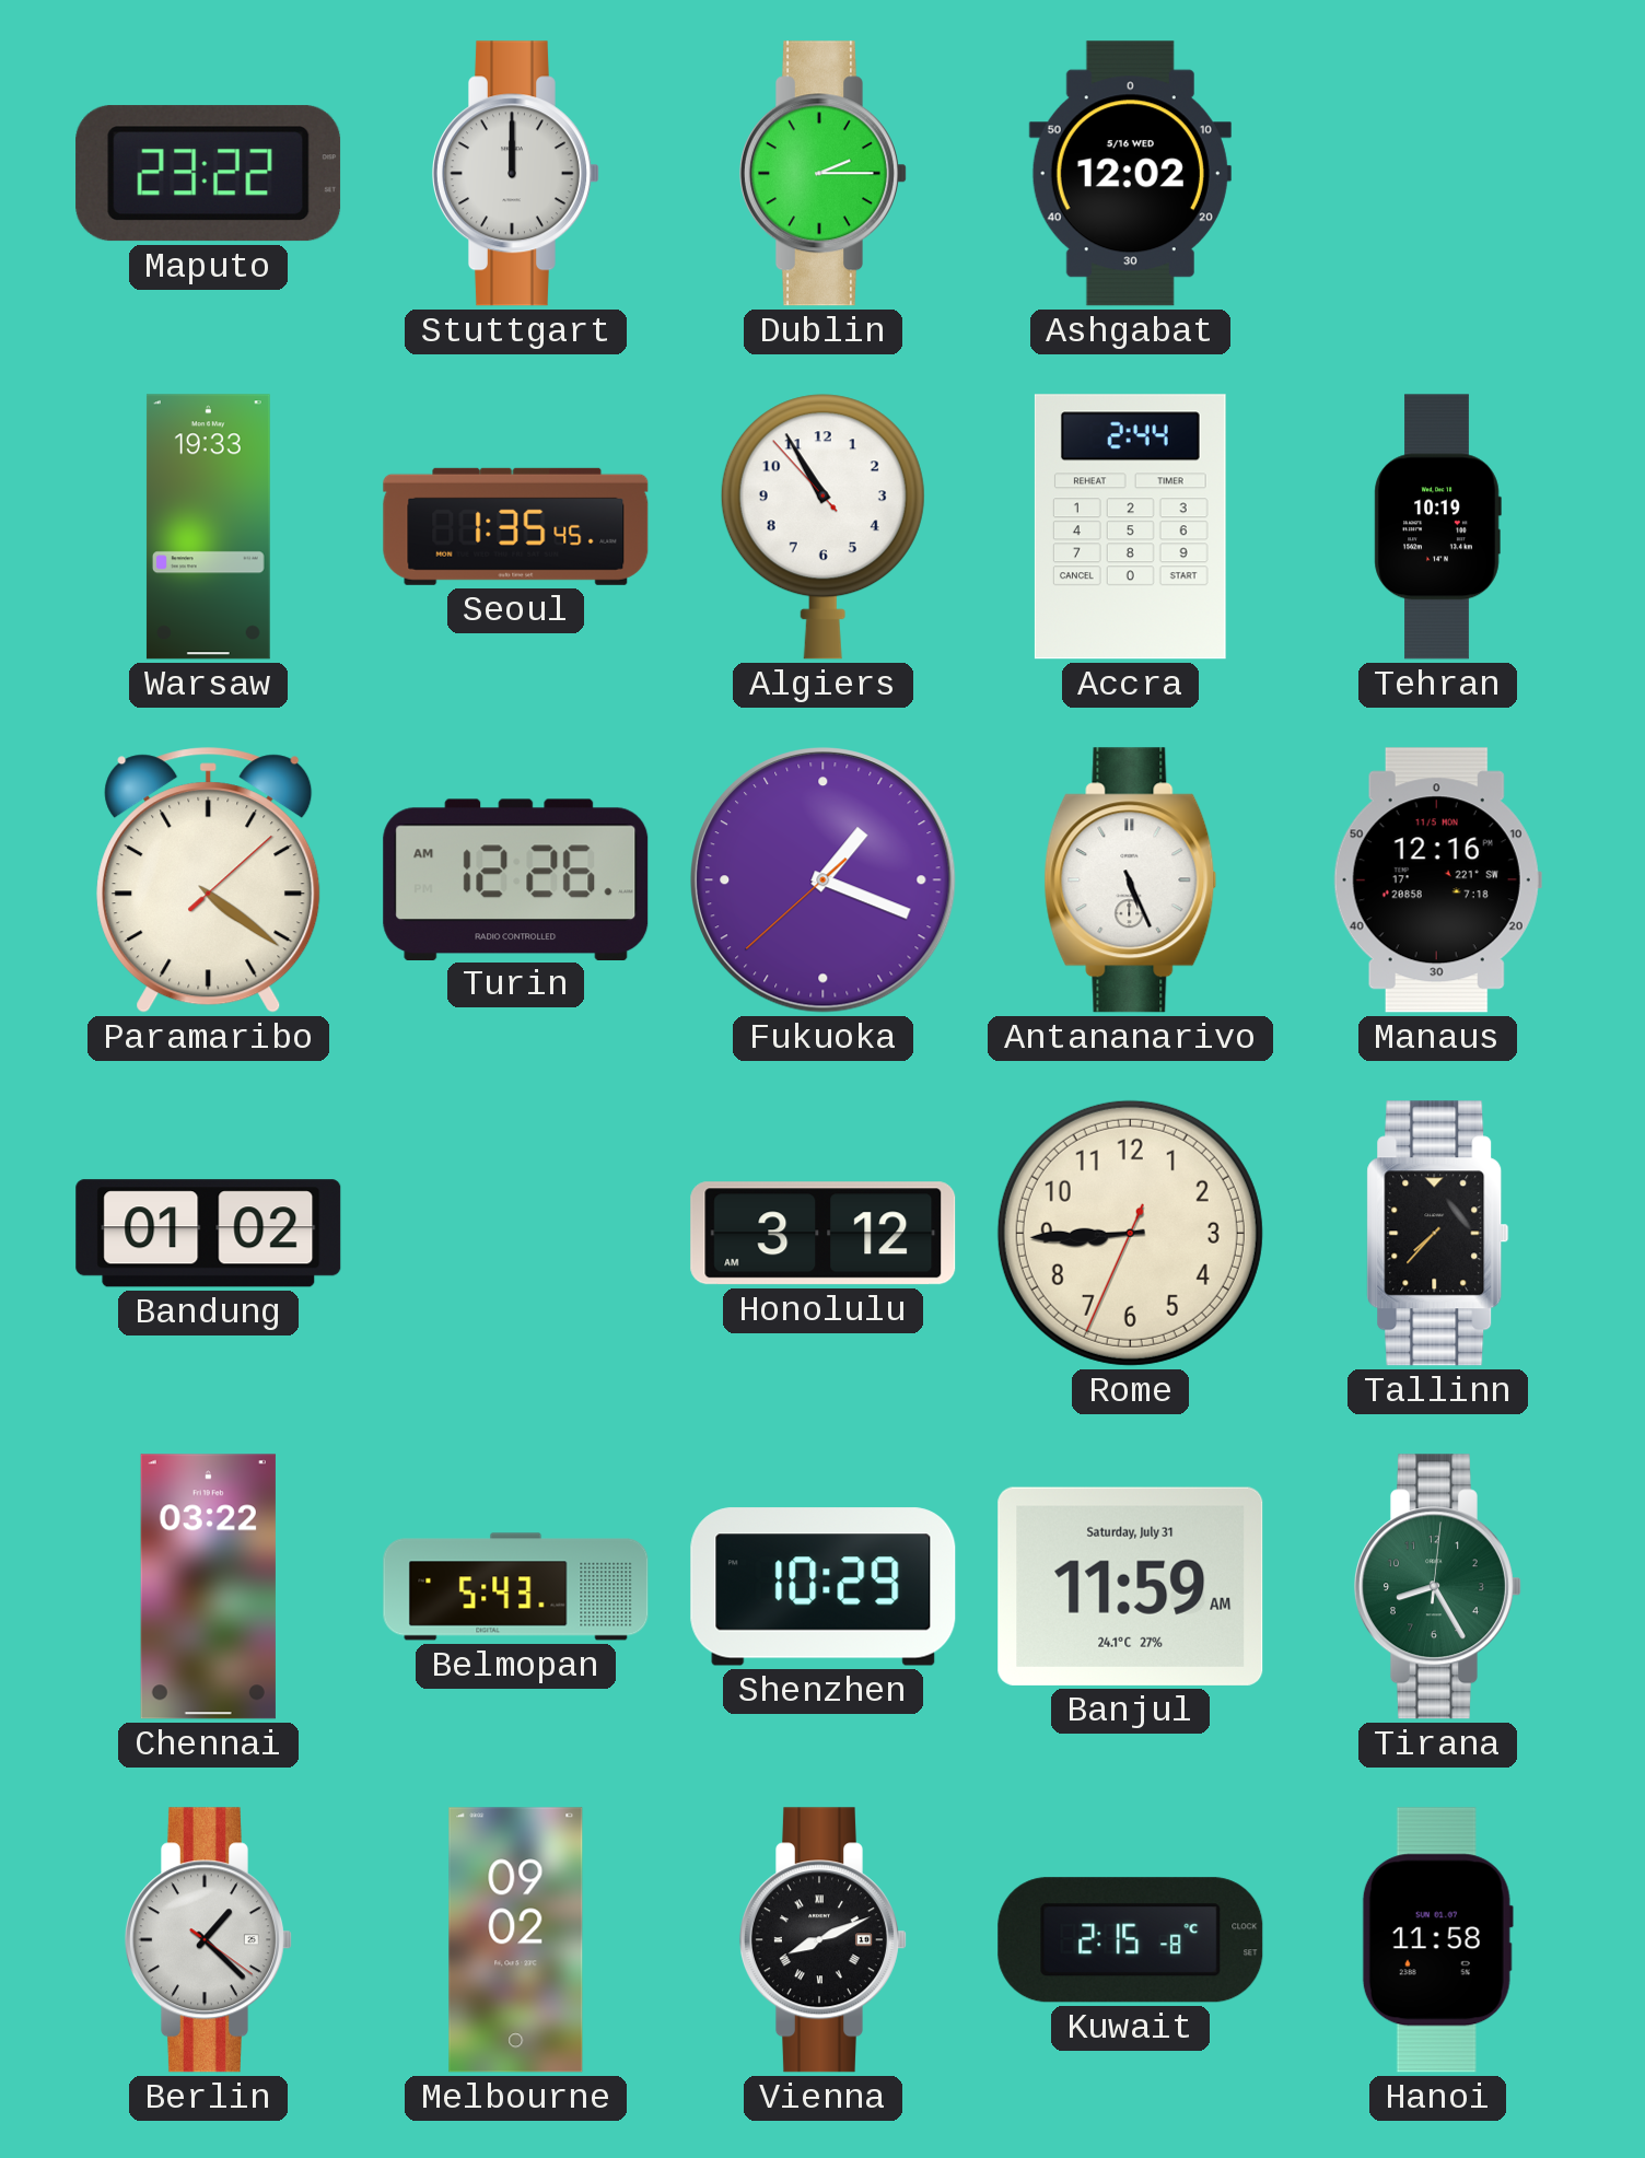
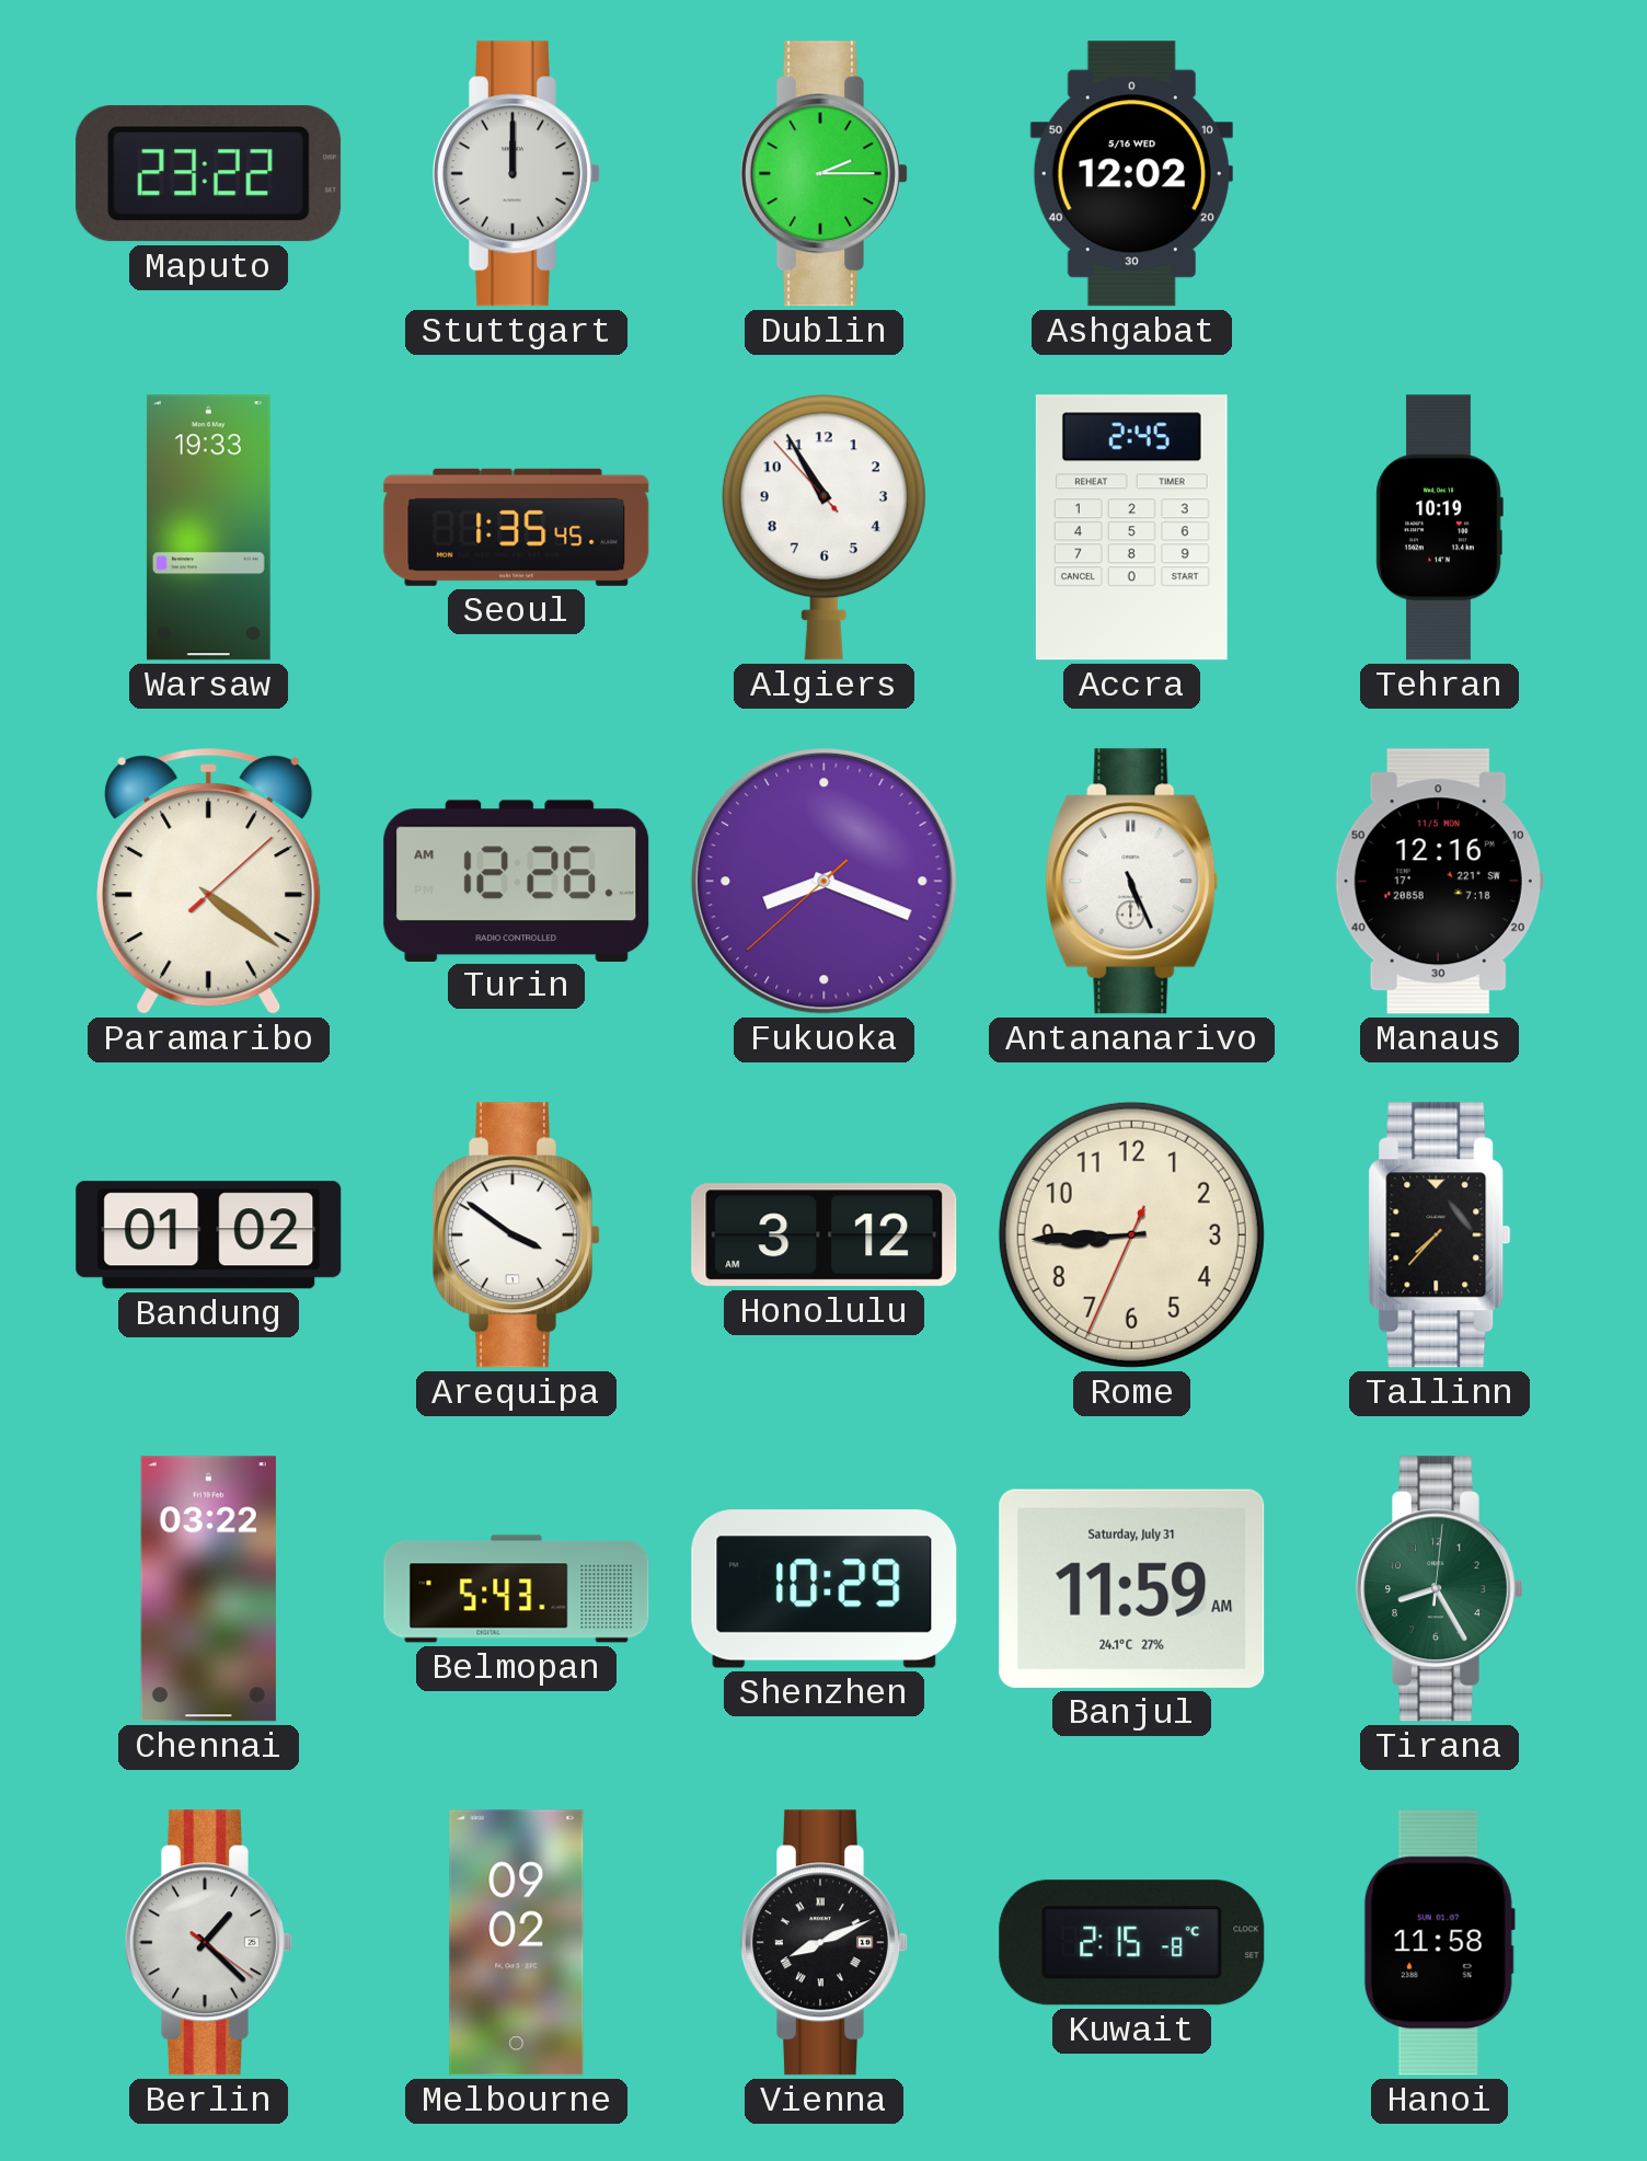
Accra: 2:44 -> 2:45
Fukuoka: 1:18 -> 8:18
Arequipa: none -> 3:51
